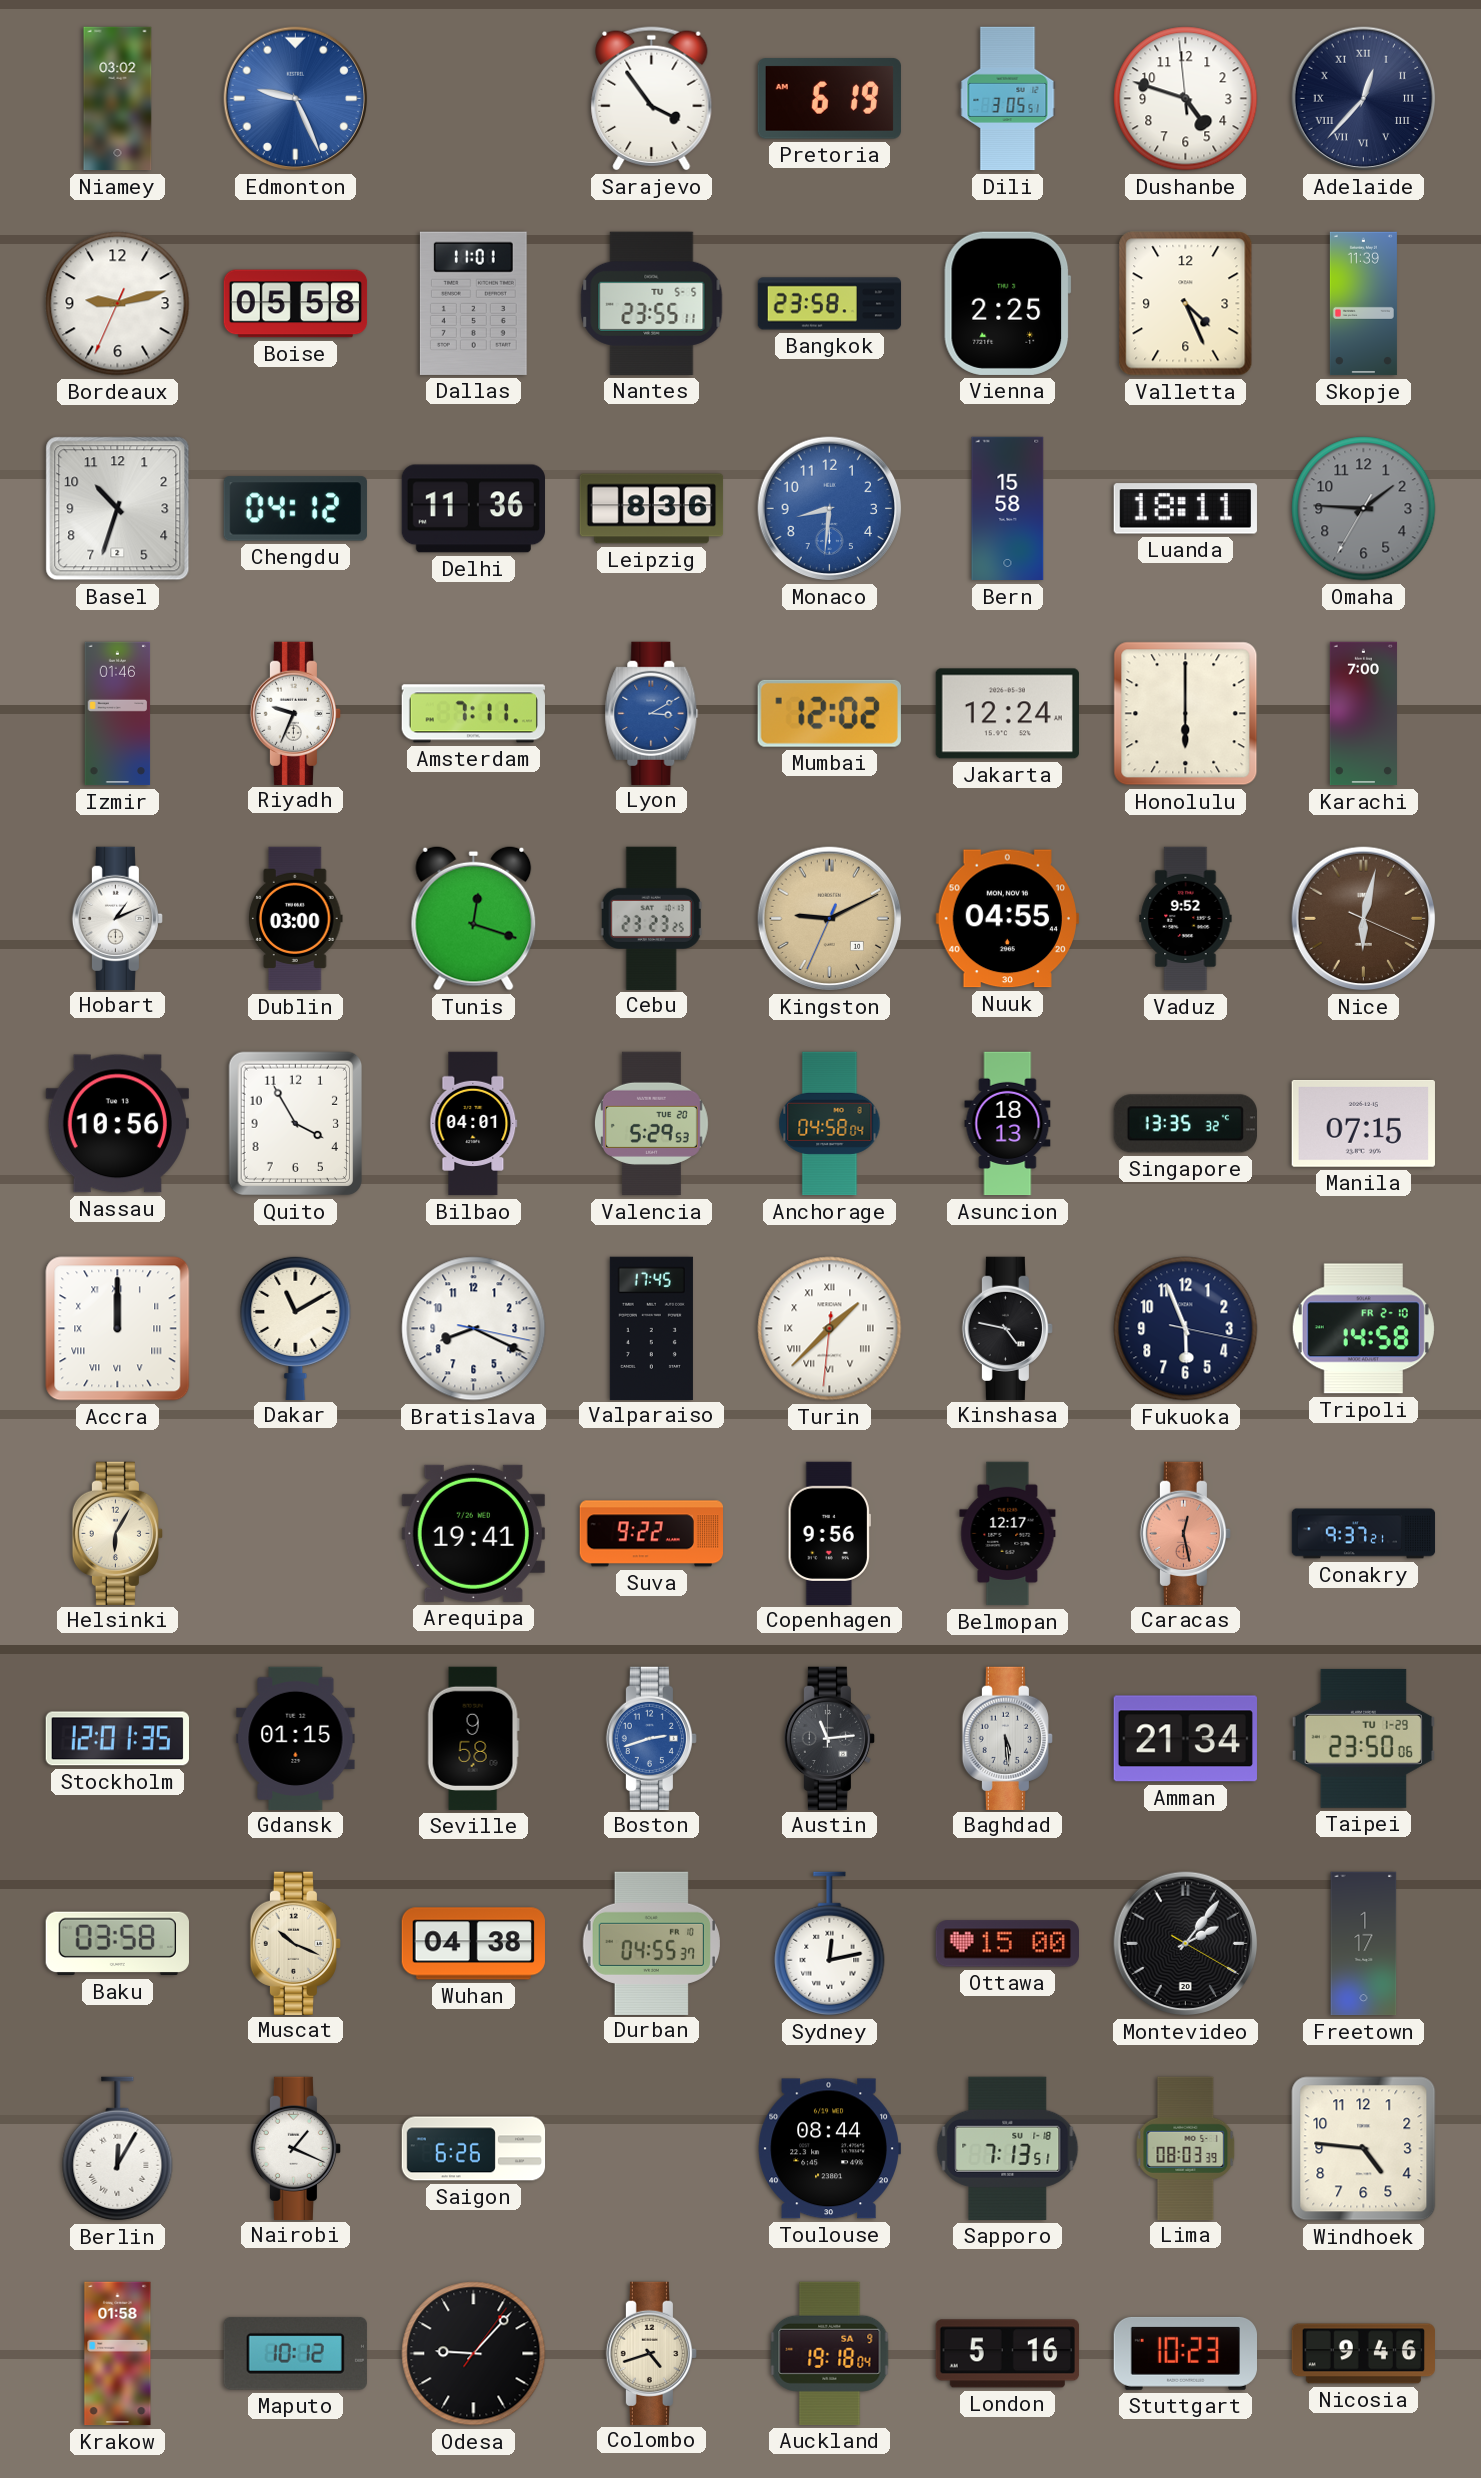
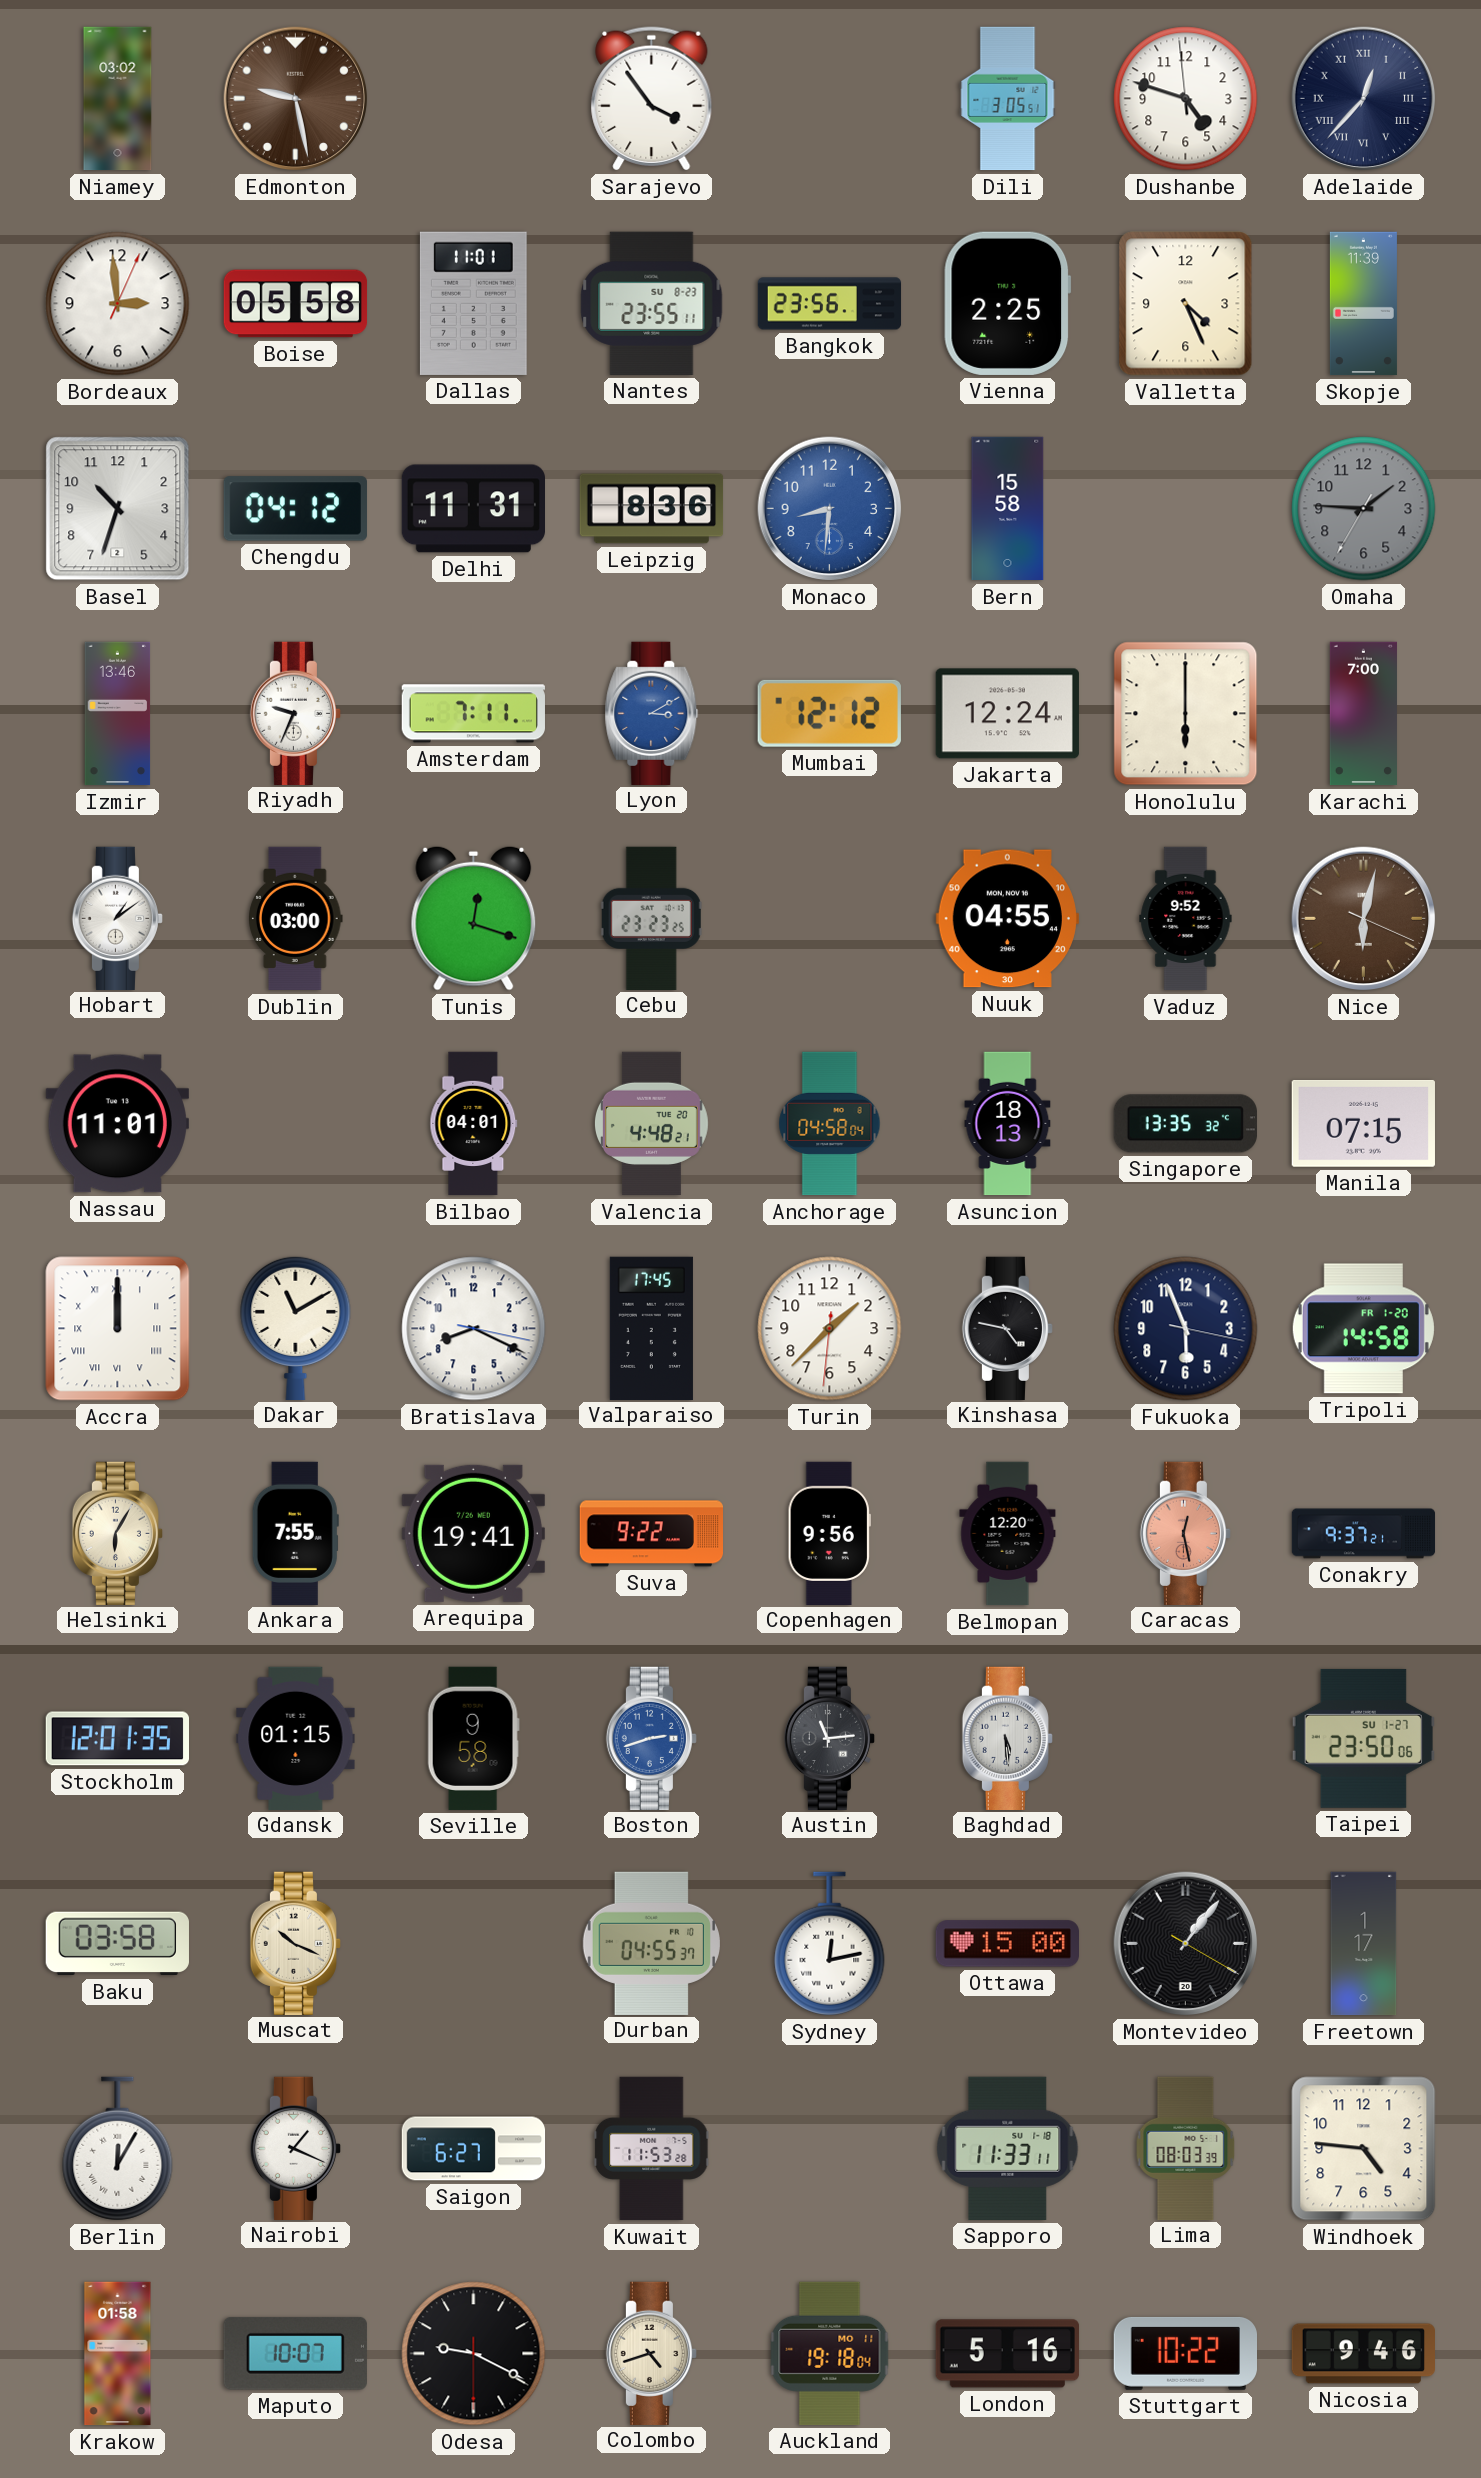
Edmonton: 9:26 -> 9:28
Edmonton dial: blue -> brown
Pretoria: 6:19 -> none
Bordeaux: 9:12 -> 2:59
Nantes date: TU 5-5 -> SU 8-23
Bangkok: 23:58 -> 23:56
Delhi: 11:36 -> 11:31
Luanda: 18:11 -> none
Izmir: 01:46 -> 13:46
Mumbai: 12:02 -> 12:12
Hobart: 1:11 -> 1:09
Kingston: 9:10 -> none
Nassau: 10:56 -> 11:01
Quito: 3:55 -> none
Valencia: 5:29 -> 4:48
Turin numerals: Roman -> Arabic
Tripoli date: FR 2-10 -> FR 1-20
Ankara: none -> 7:55
Belmopan: 12:17 -> 12:20
Amman: 21:34 -> none
Taipei date: TU 1-29 -> SU 1-27
Wuhan: 04:38 -> none
Montevideo: 2:06 -> 1:06
Saigon: 6:26 -> 6:27
Kuwait: none -> 11:53
Toulouse: 08:44 -> none
Sapporo: 7:13 -> 11:33
Maputo: 10:12 -> 10:07
Odesa: 9:07 -> 9:19
Auckland date: SA 9 -> MO 11
Stuttgart: 10:23 -> 10:22
